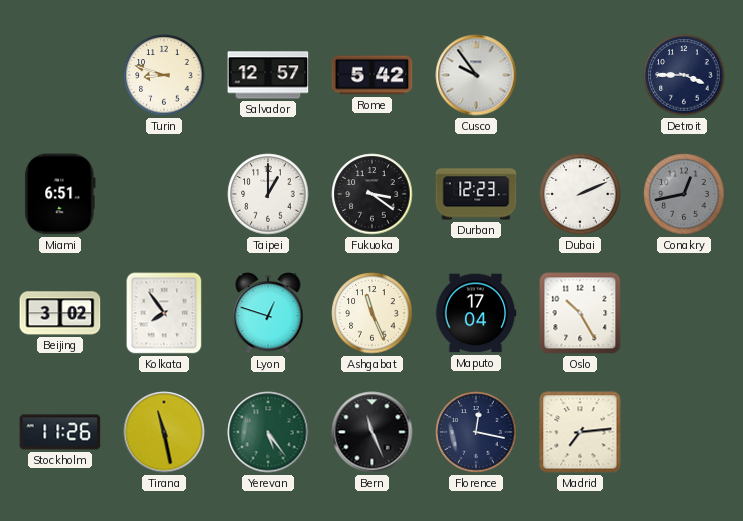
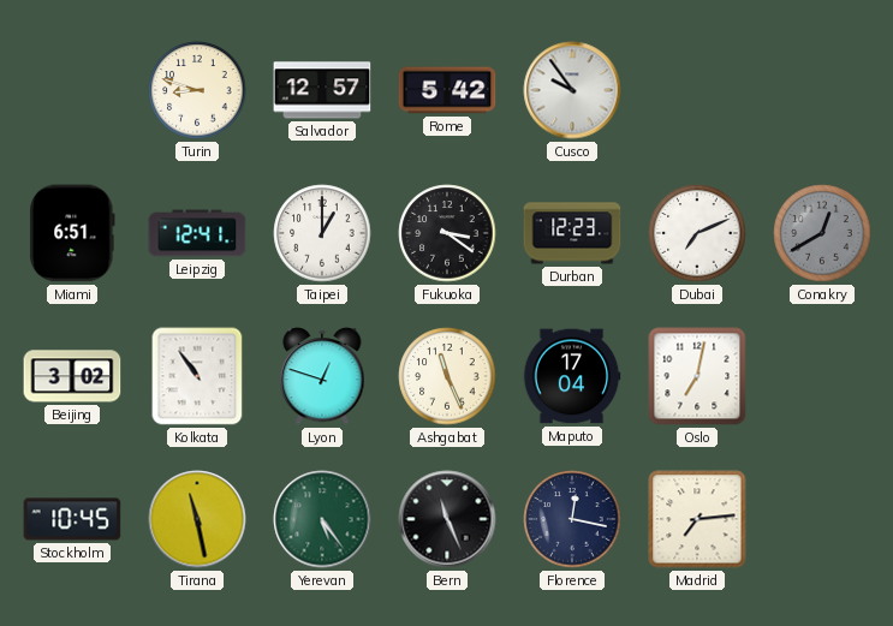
Detroit: 3:45 -> none
Leipzig: none -> 12:41
Dubai: 2:11 -> 7:11
Conakry: 12:43 -> 12:40
Kolkata: 7:54 -> 10:54
Oslo: 10:25 -> 7:02
Stockholm: 11:26 -> 10:45
